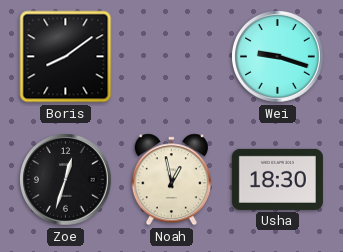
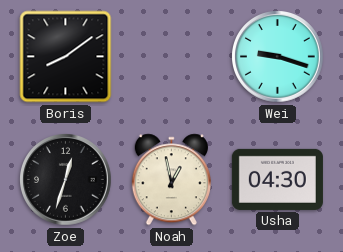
Usha: 18:30 -> 04:30
